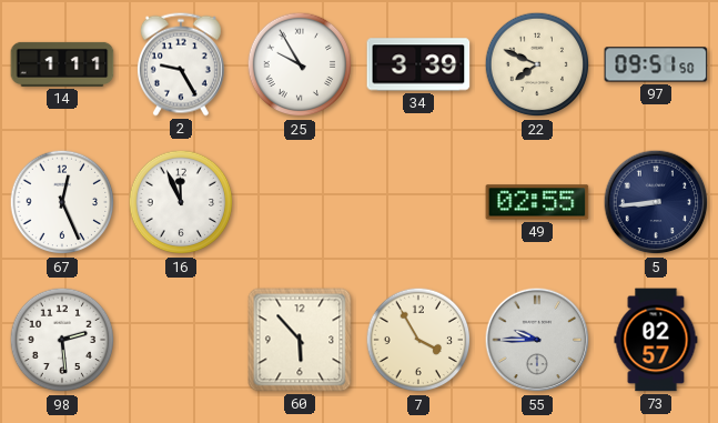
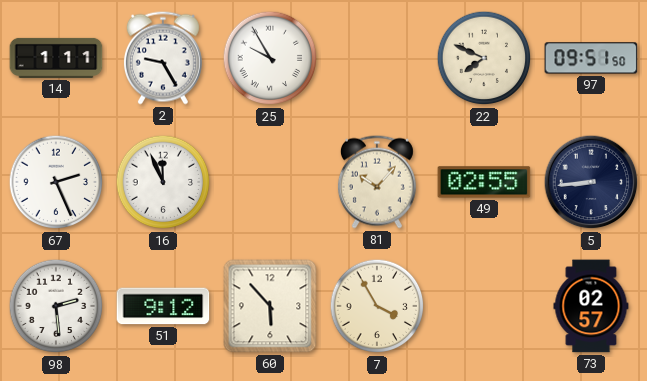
34: 3:39 -> none
67: 12:26 -> 2:26
81: none -> 10:07
51: none -> 9:12
55: 9:45 -> none
